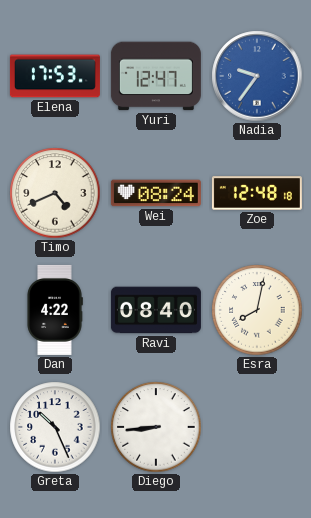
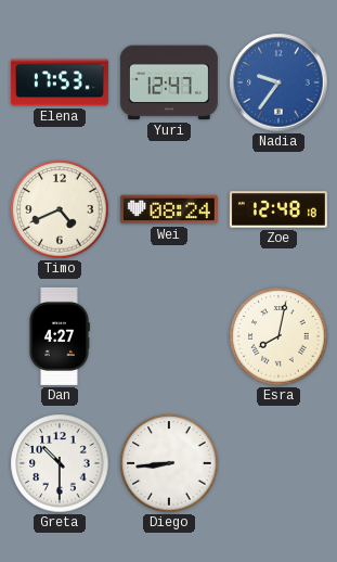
Dan: 4:22 -> 4:27
Ravi: 08:40 -> none
Greta: 10:26 -> 10:30
